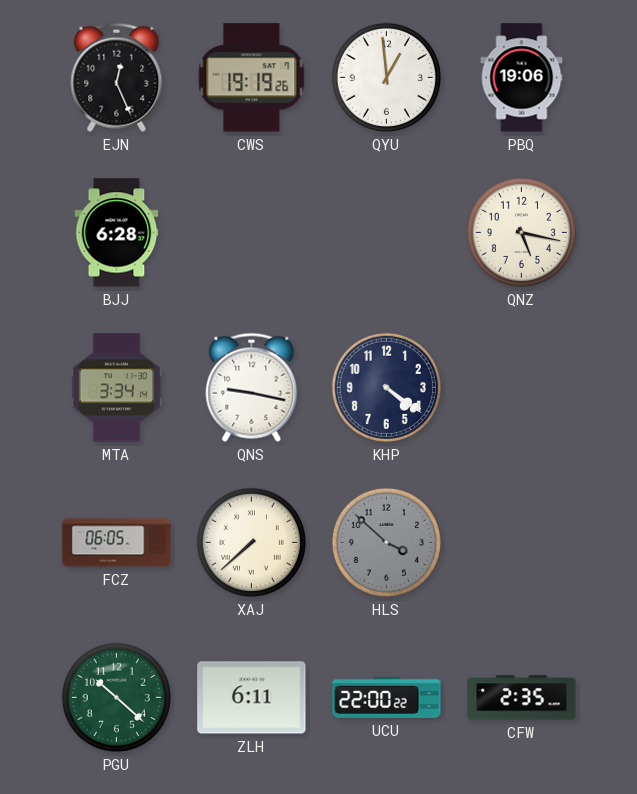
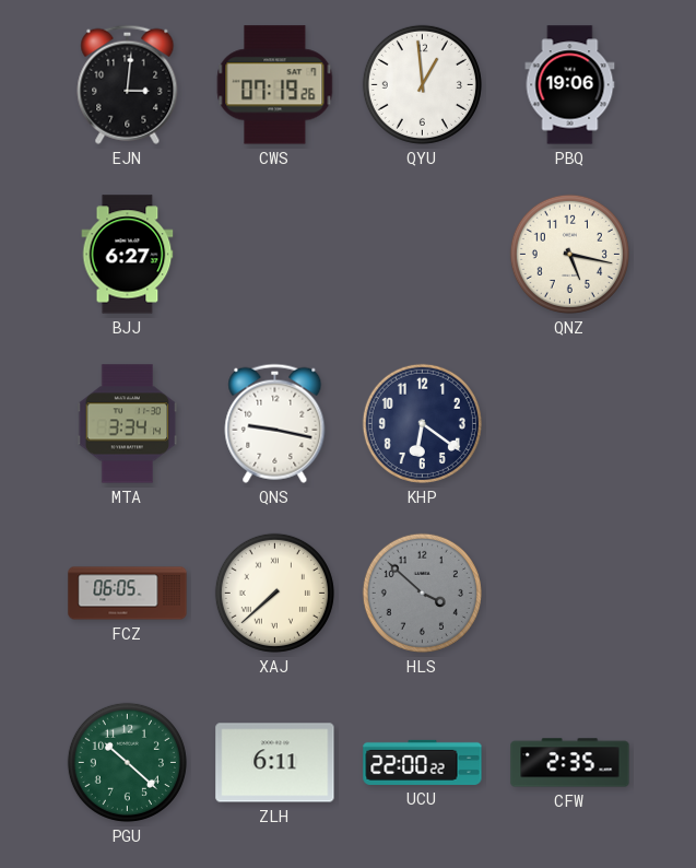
EJN: 12:26 -> 3:01
CWS: 19:19 -> 07:19
BJJ: 6:28 -> 6:27
KHP: 4:21 -> 6:21
